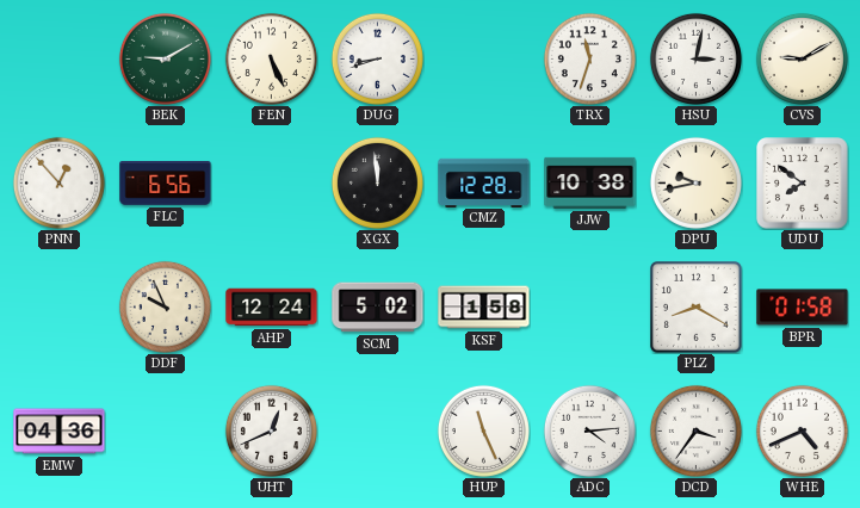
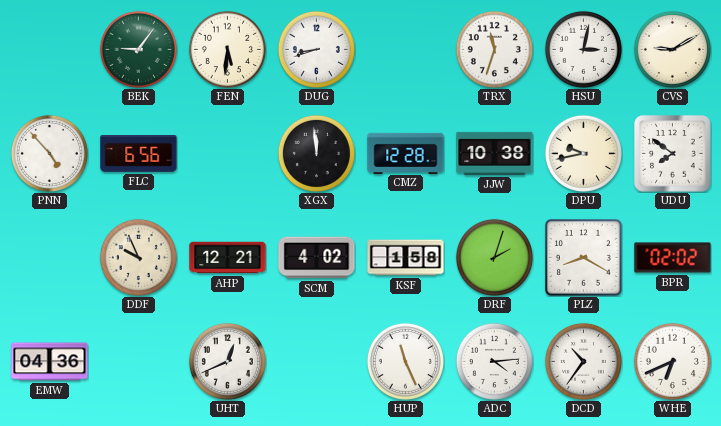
BEK: 9:10 -> 9:06
FEN: 5:26 -> 5:31
PNN: 12:53 -> 4:53
AHP: 12:24 -> 12:21
SCM: 5:02 -> 4:02
DRF: none -> 2:03
BPR: 01:58 -> 02:02
DCD: 3:36 -> 10:36
WHE: 4:41 -> 6:41
